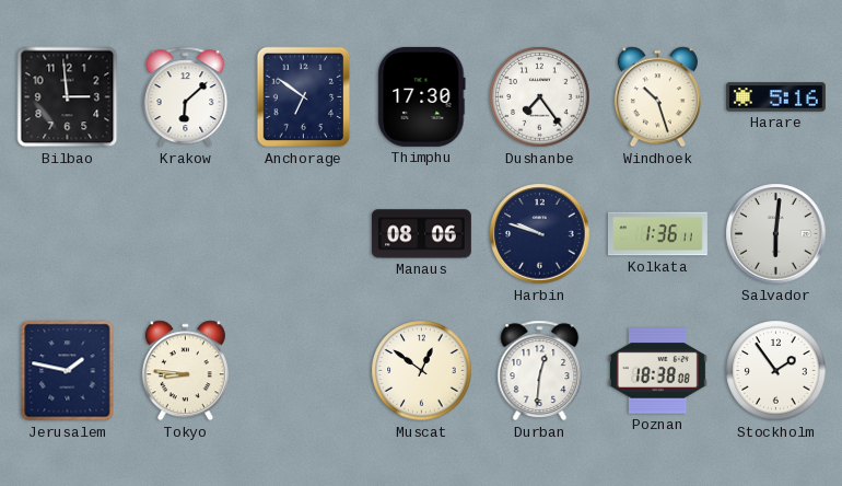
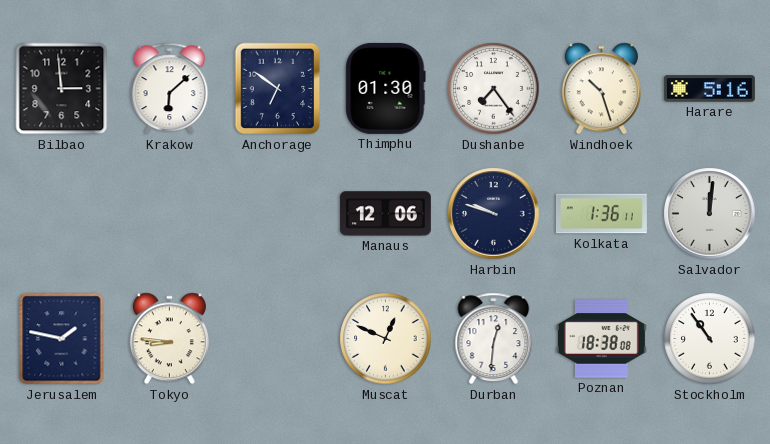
Thimphu: 17:30 -> 01:30
Manaus: 08:06 -> 12:06
Salvador: 6:01 -> 12:01
Muscat: 12:51 -> 12:49
Stockholm: 1:54 -> 10:54
